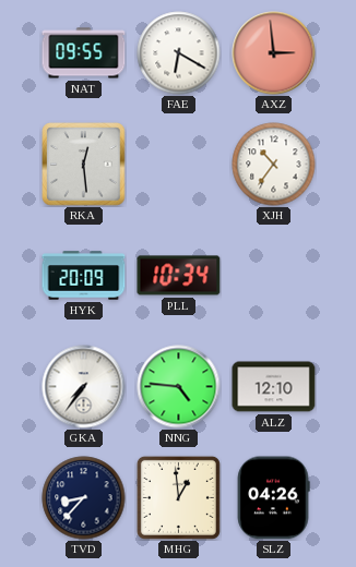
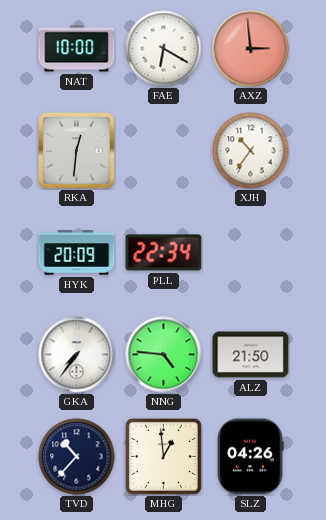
NAT: 09:55 -> 10:00
RKA: 12:29 -> 12:31
PLL: 10:34 -> 22:34
ALZ: 12:10 -> 21:50
TVD: 8:37 -> 10:37
